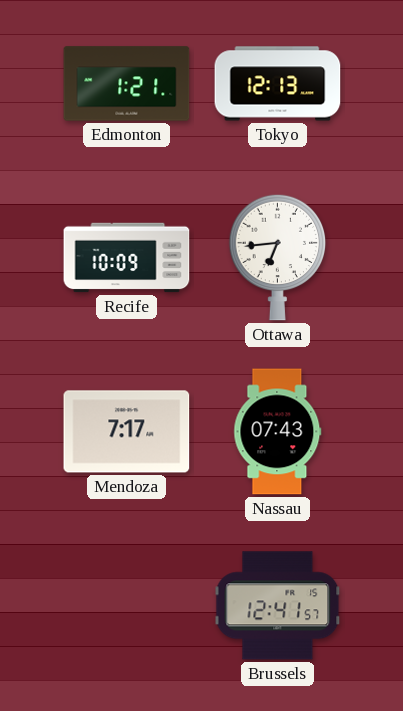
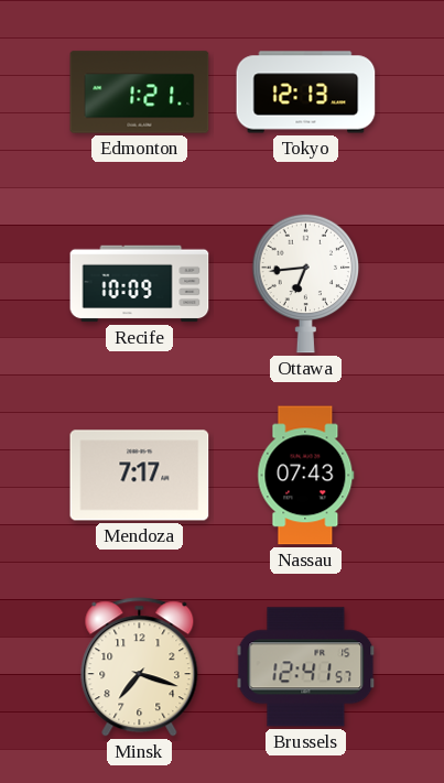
Minsk: none -> 7:18
